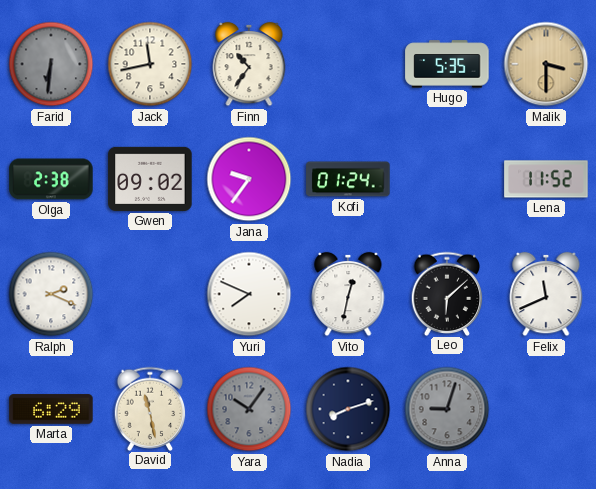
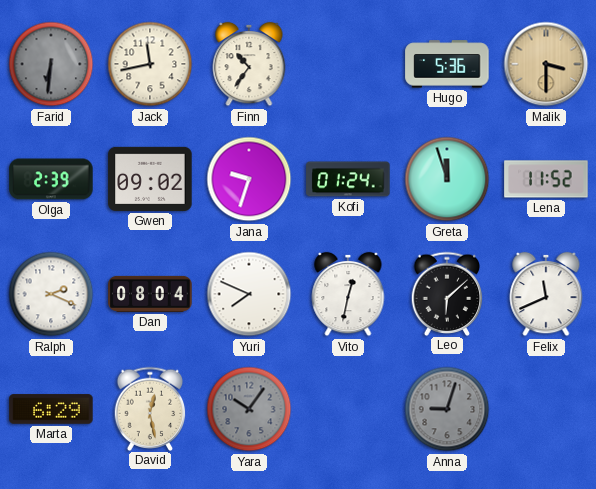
Hugo: 5:35 -> 5:36
Olga: 2:38 -> 2:39
Jana: 9:36 -> 9:33
Greta: none -> 11:57
Dan: none -> 08:04
David: 11:28 -> 12:28
Nadia: 8:12 -> none
